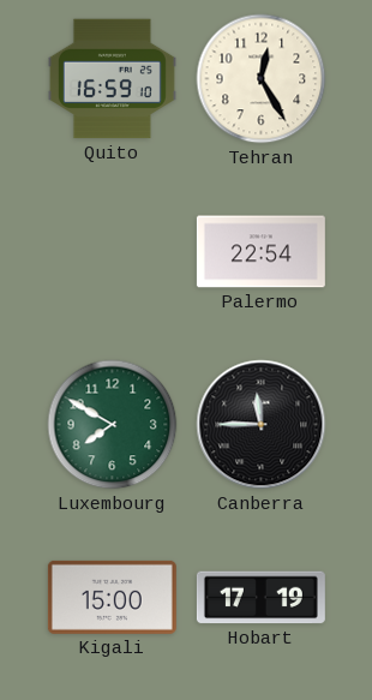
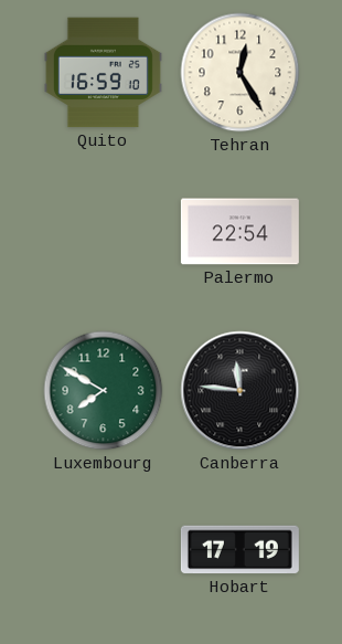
Canberra: 11:45 -> 11:46
Kigali: 15:00 -> none
